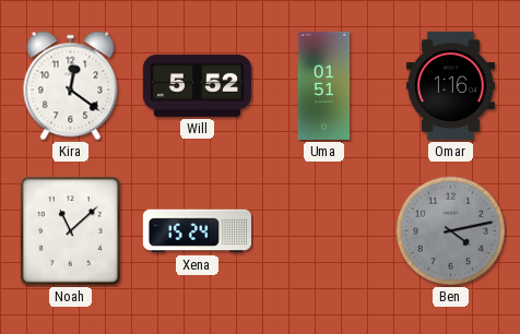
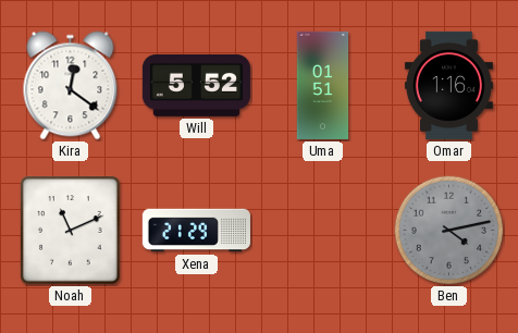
Noah: 11:08 -> 11:11
Xena: 15:24 -> 21:29
